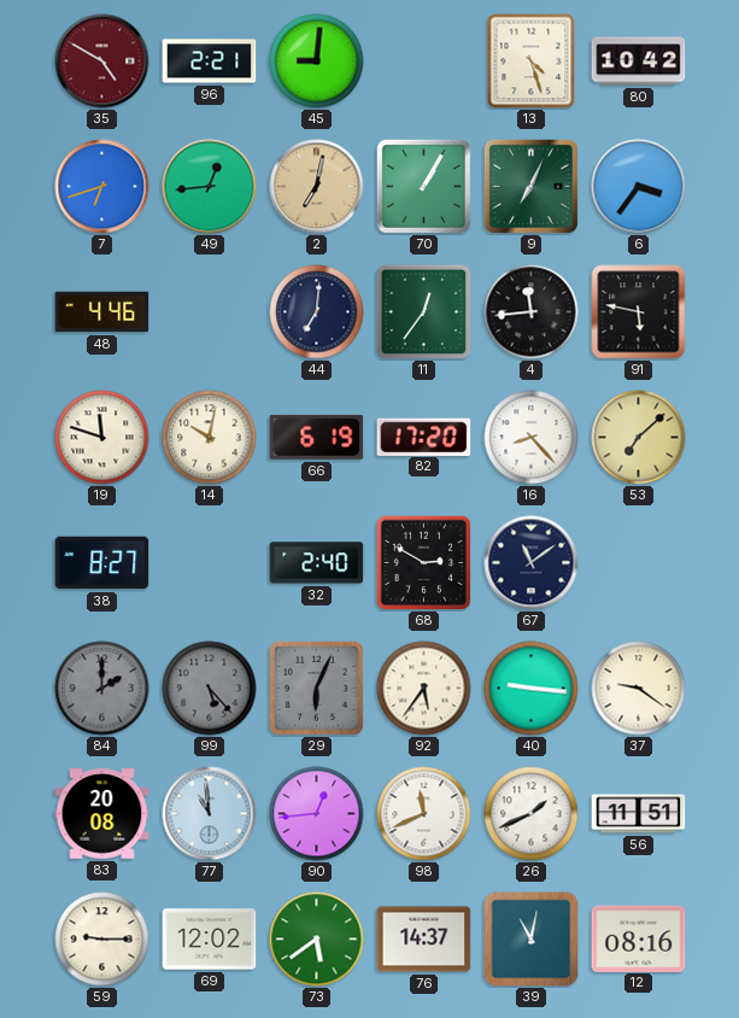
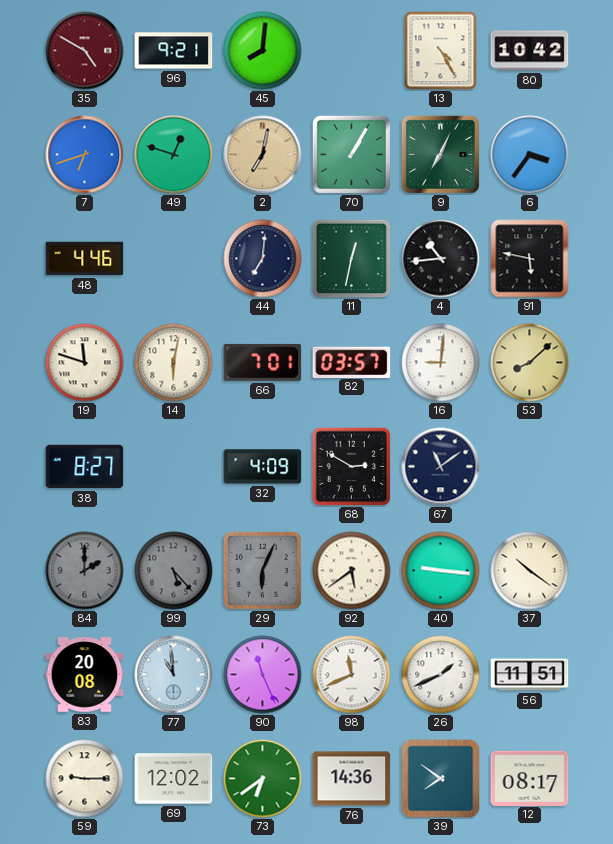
96: 2:21 -> 9:21
45: 9:01 -> 8:01
13: 4:27 -> 4:25
49: 12:44 -> 12:48
11: 12:36 -> 12:32
4: 11:44 -> 10:44
14: 10:02 -> 6:02
66: 6:19 -> 7:01
82: 17:20 -> 03:57
16: 8:23 -> 9:01
53: 7:08 -> 8:08
32: 2:40 -> 4:09
92: 5:36 -> 5:39
37: 9:21 -> 10:21
90: 12:44 -> 11:26
73: 5:39 -> 6:39
76: 14:37 -> 14:36
39: 11:02 -> 7:51
12: 08:16 -> 08:17
